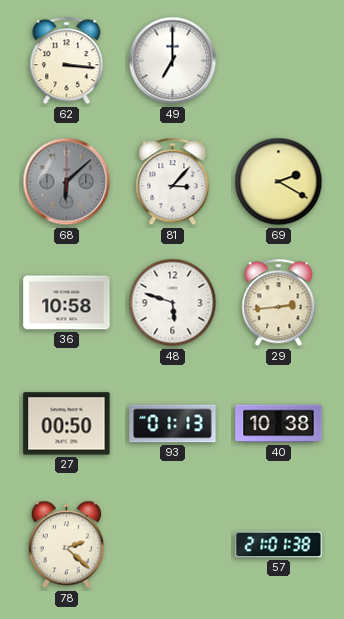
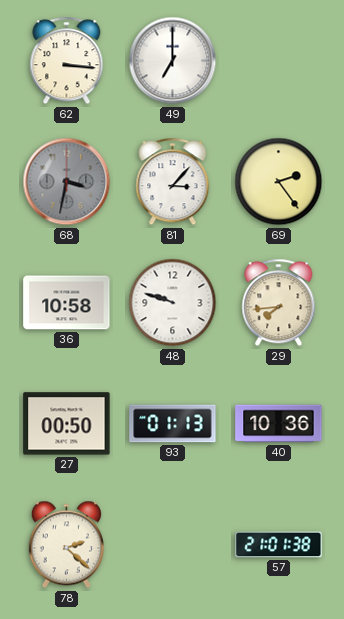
68: 6:08 -> 3:32
69: 2:20 -> 2:24
48: 5:48 -> 9:48
29: 2:44 -> 7:44
40: 10:38 -> 10:36
